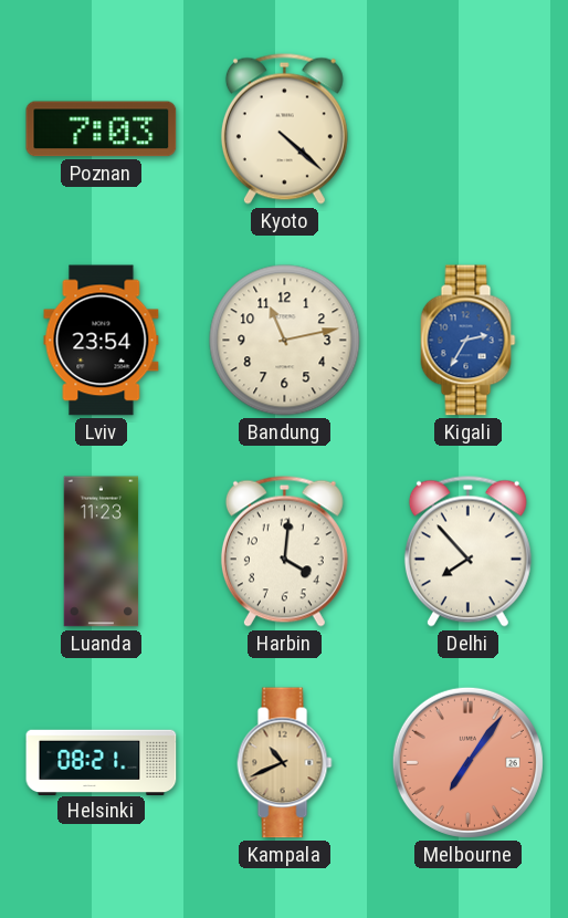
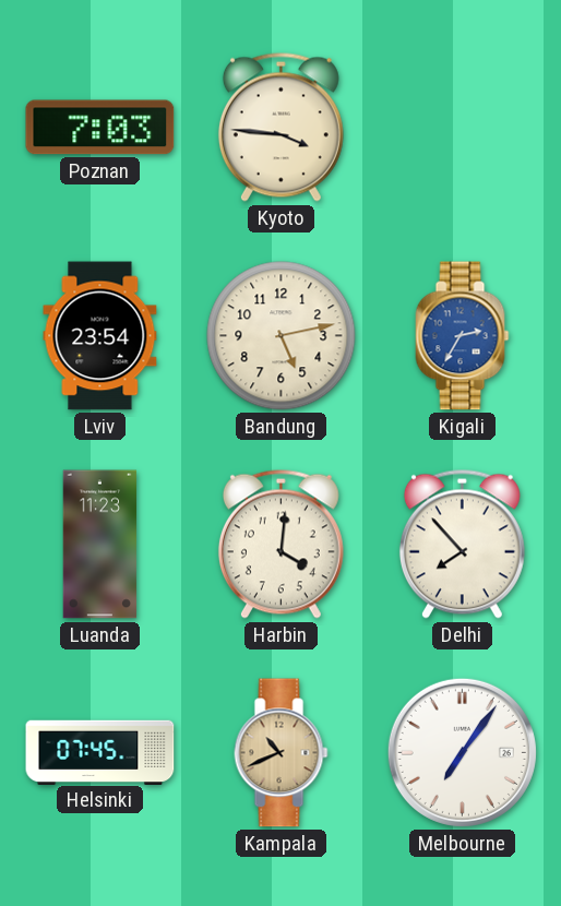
Kyoto: 4:22 -> 3:46
Bandung: 11:13 -> 5:13
Helsinki: 08:21 -> 07:45
Melbourne dial: salmon -> white
